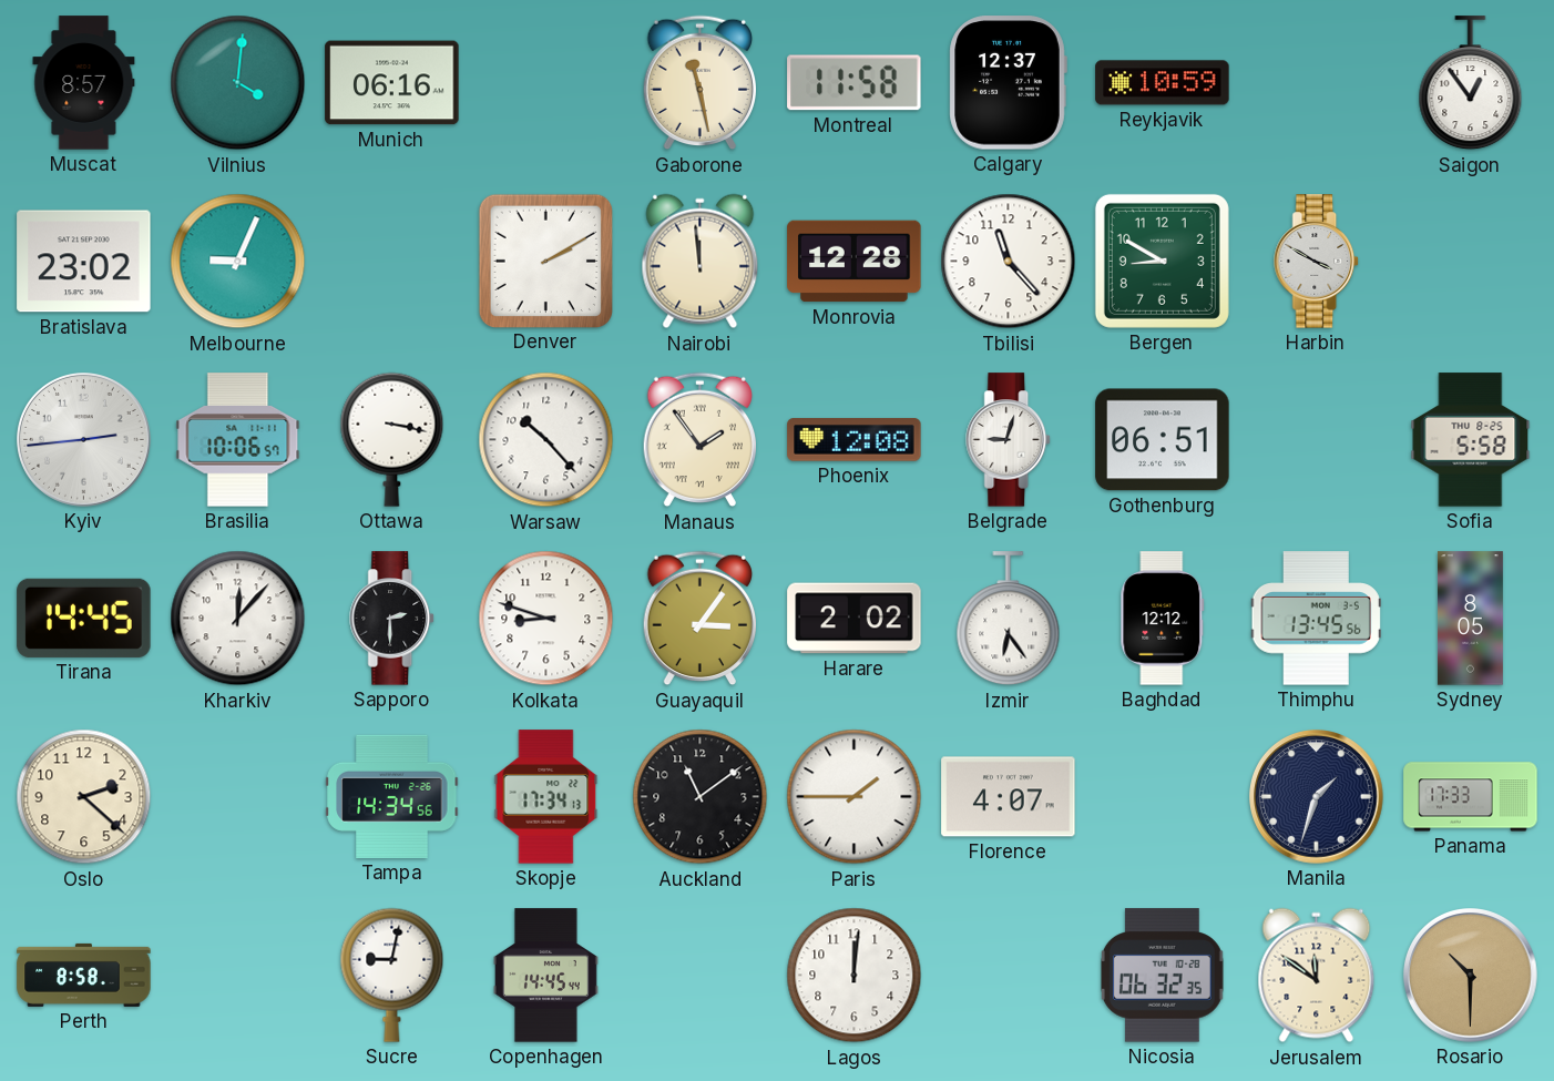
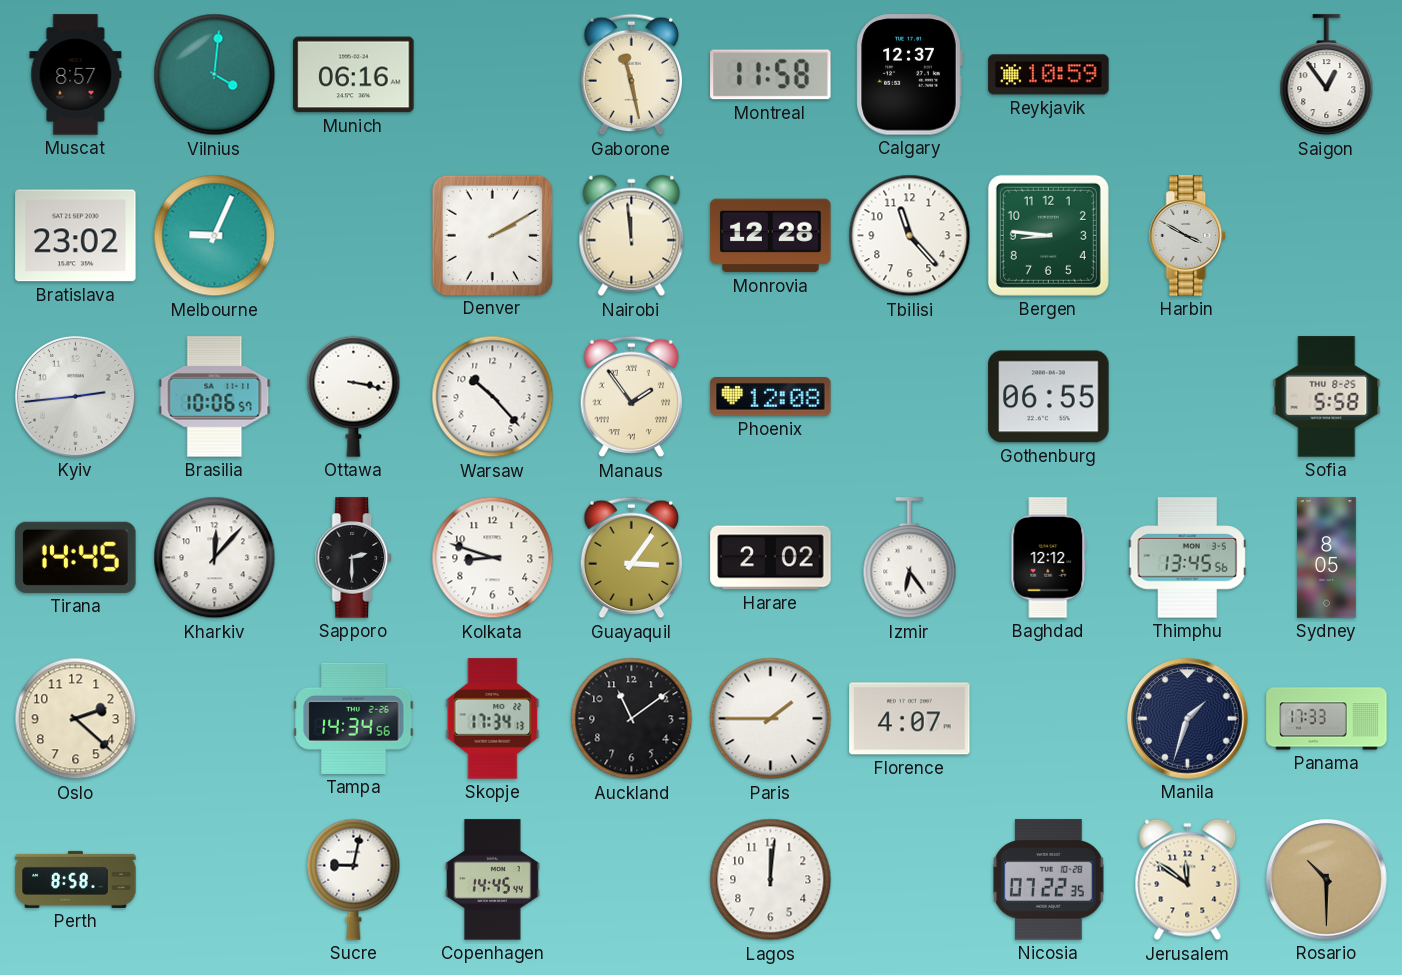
Bergen: 8:50 -> 8:46
Belgrade: 9:03 -> none
Gothenburg: 06:51 -> 06:55
Nicosia: 06:32 -> 07:22
